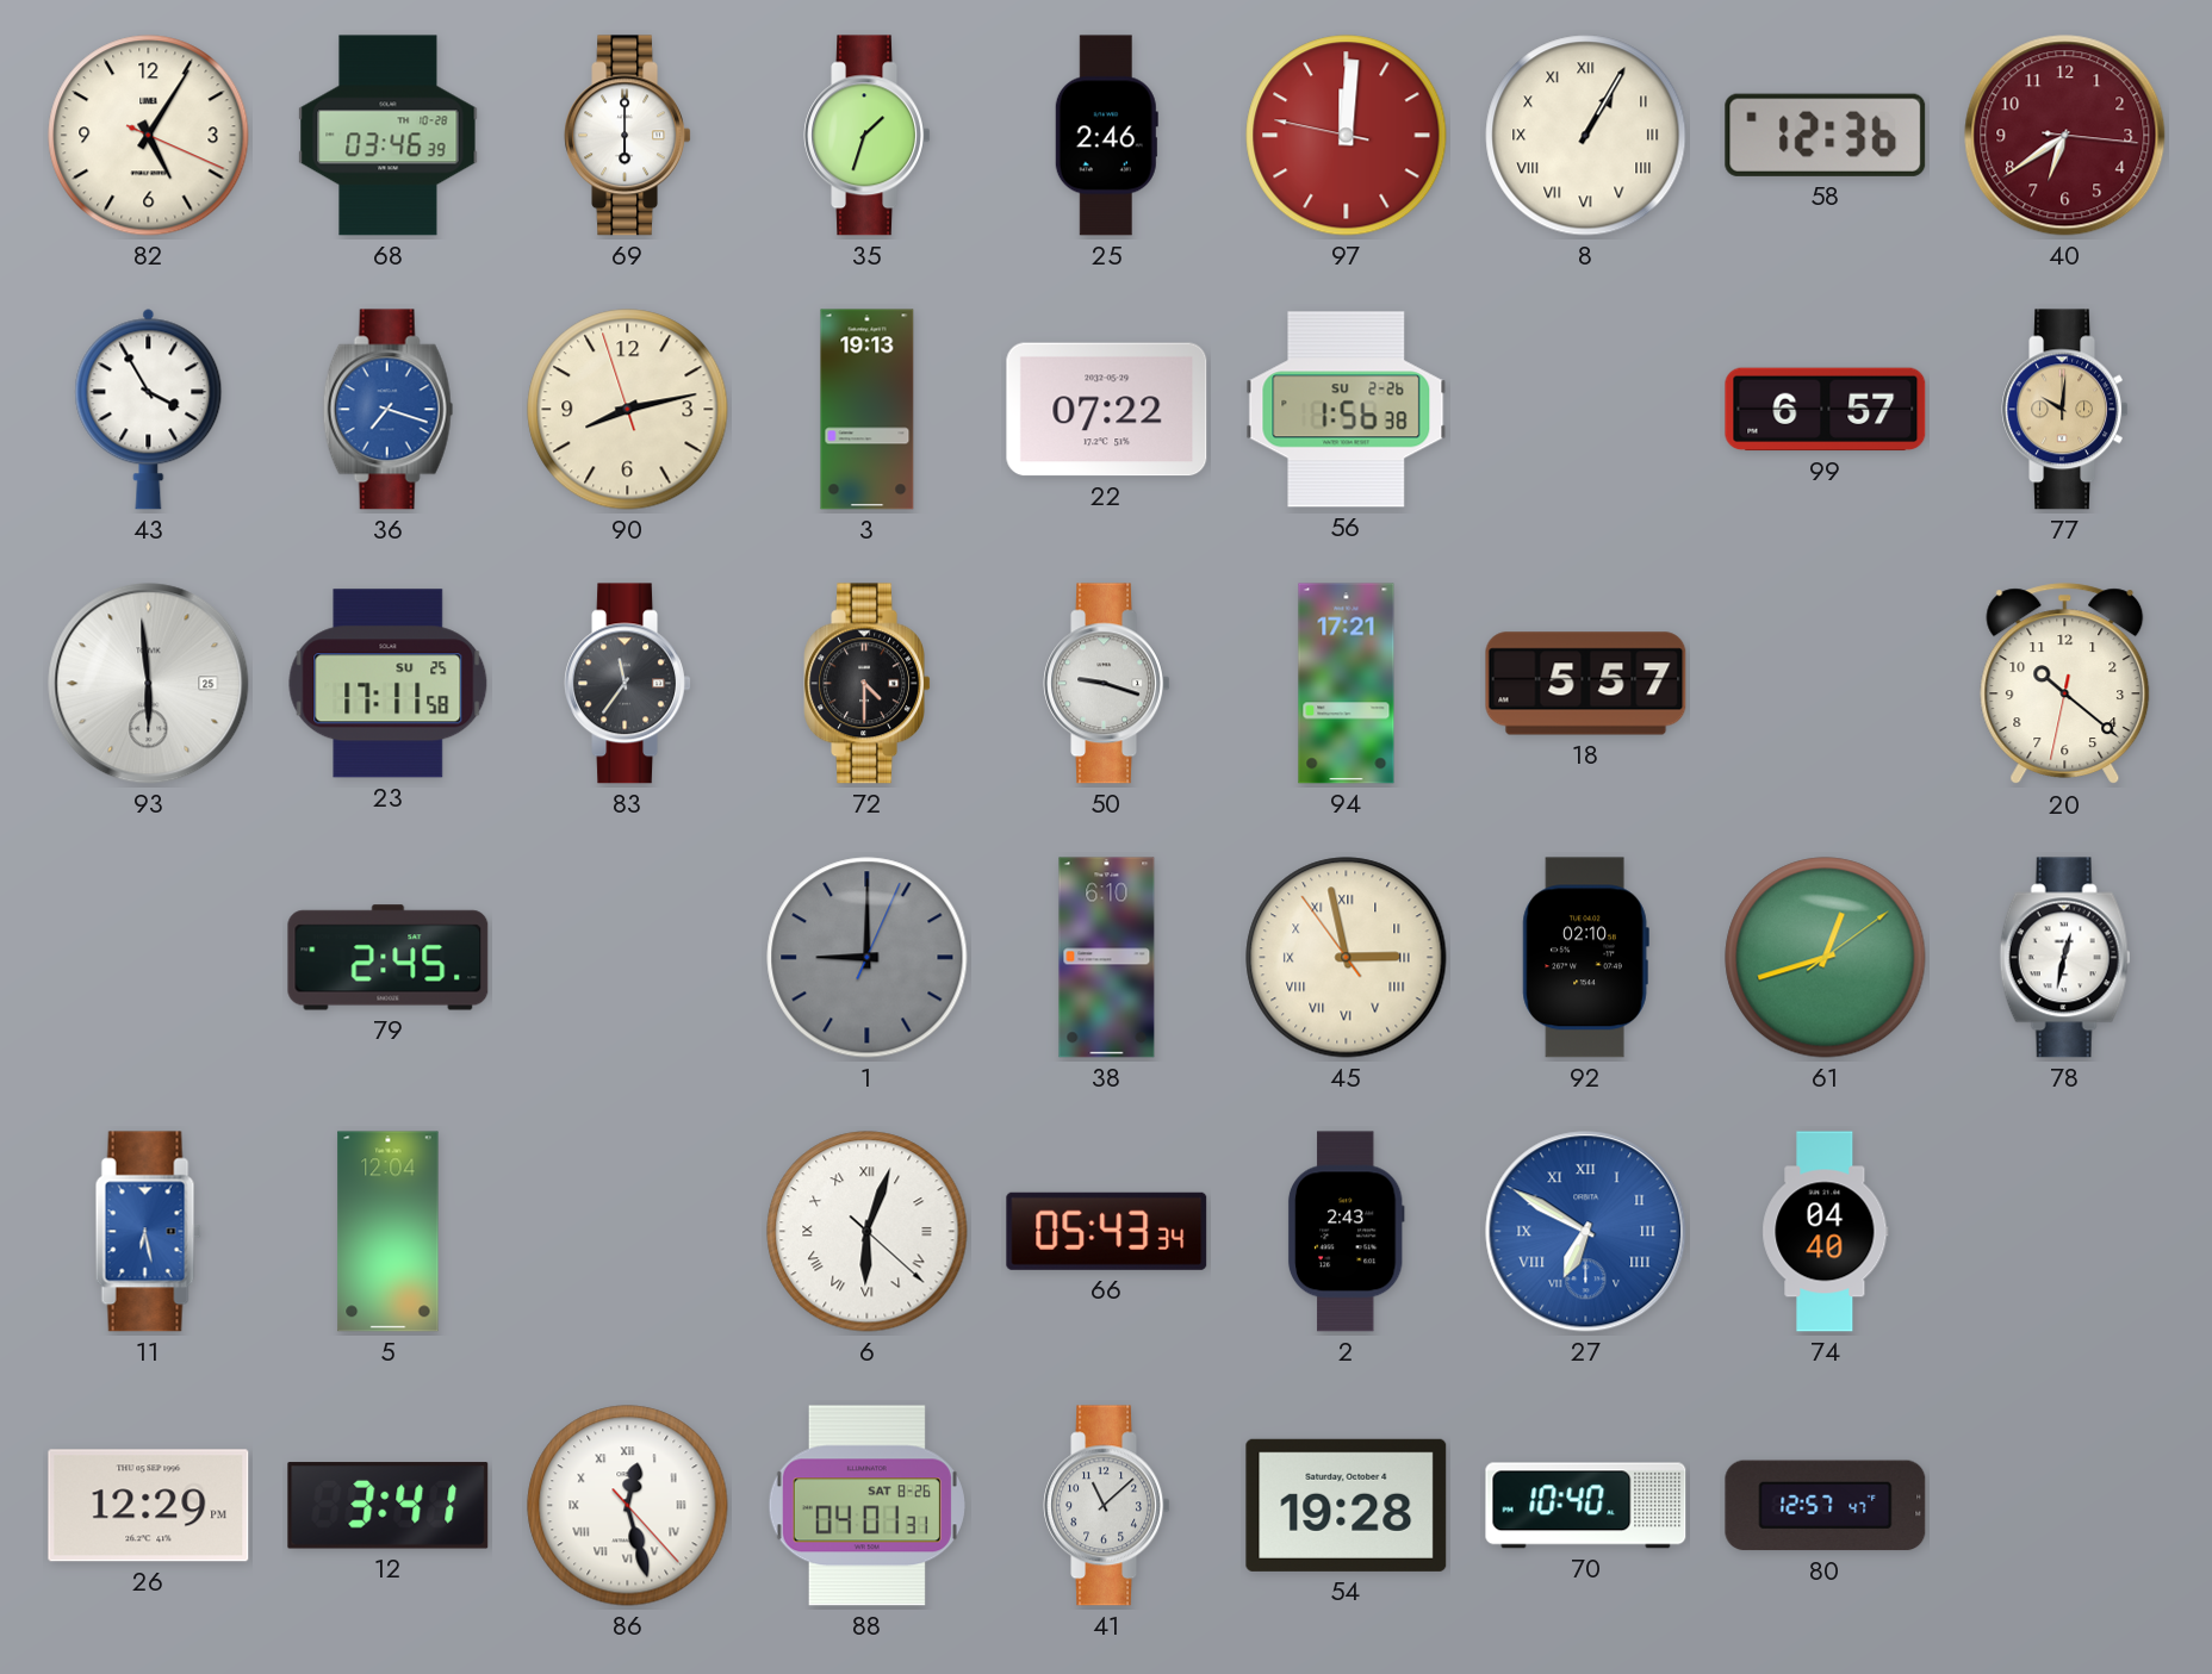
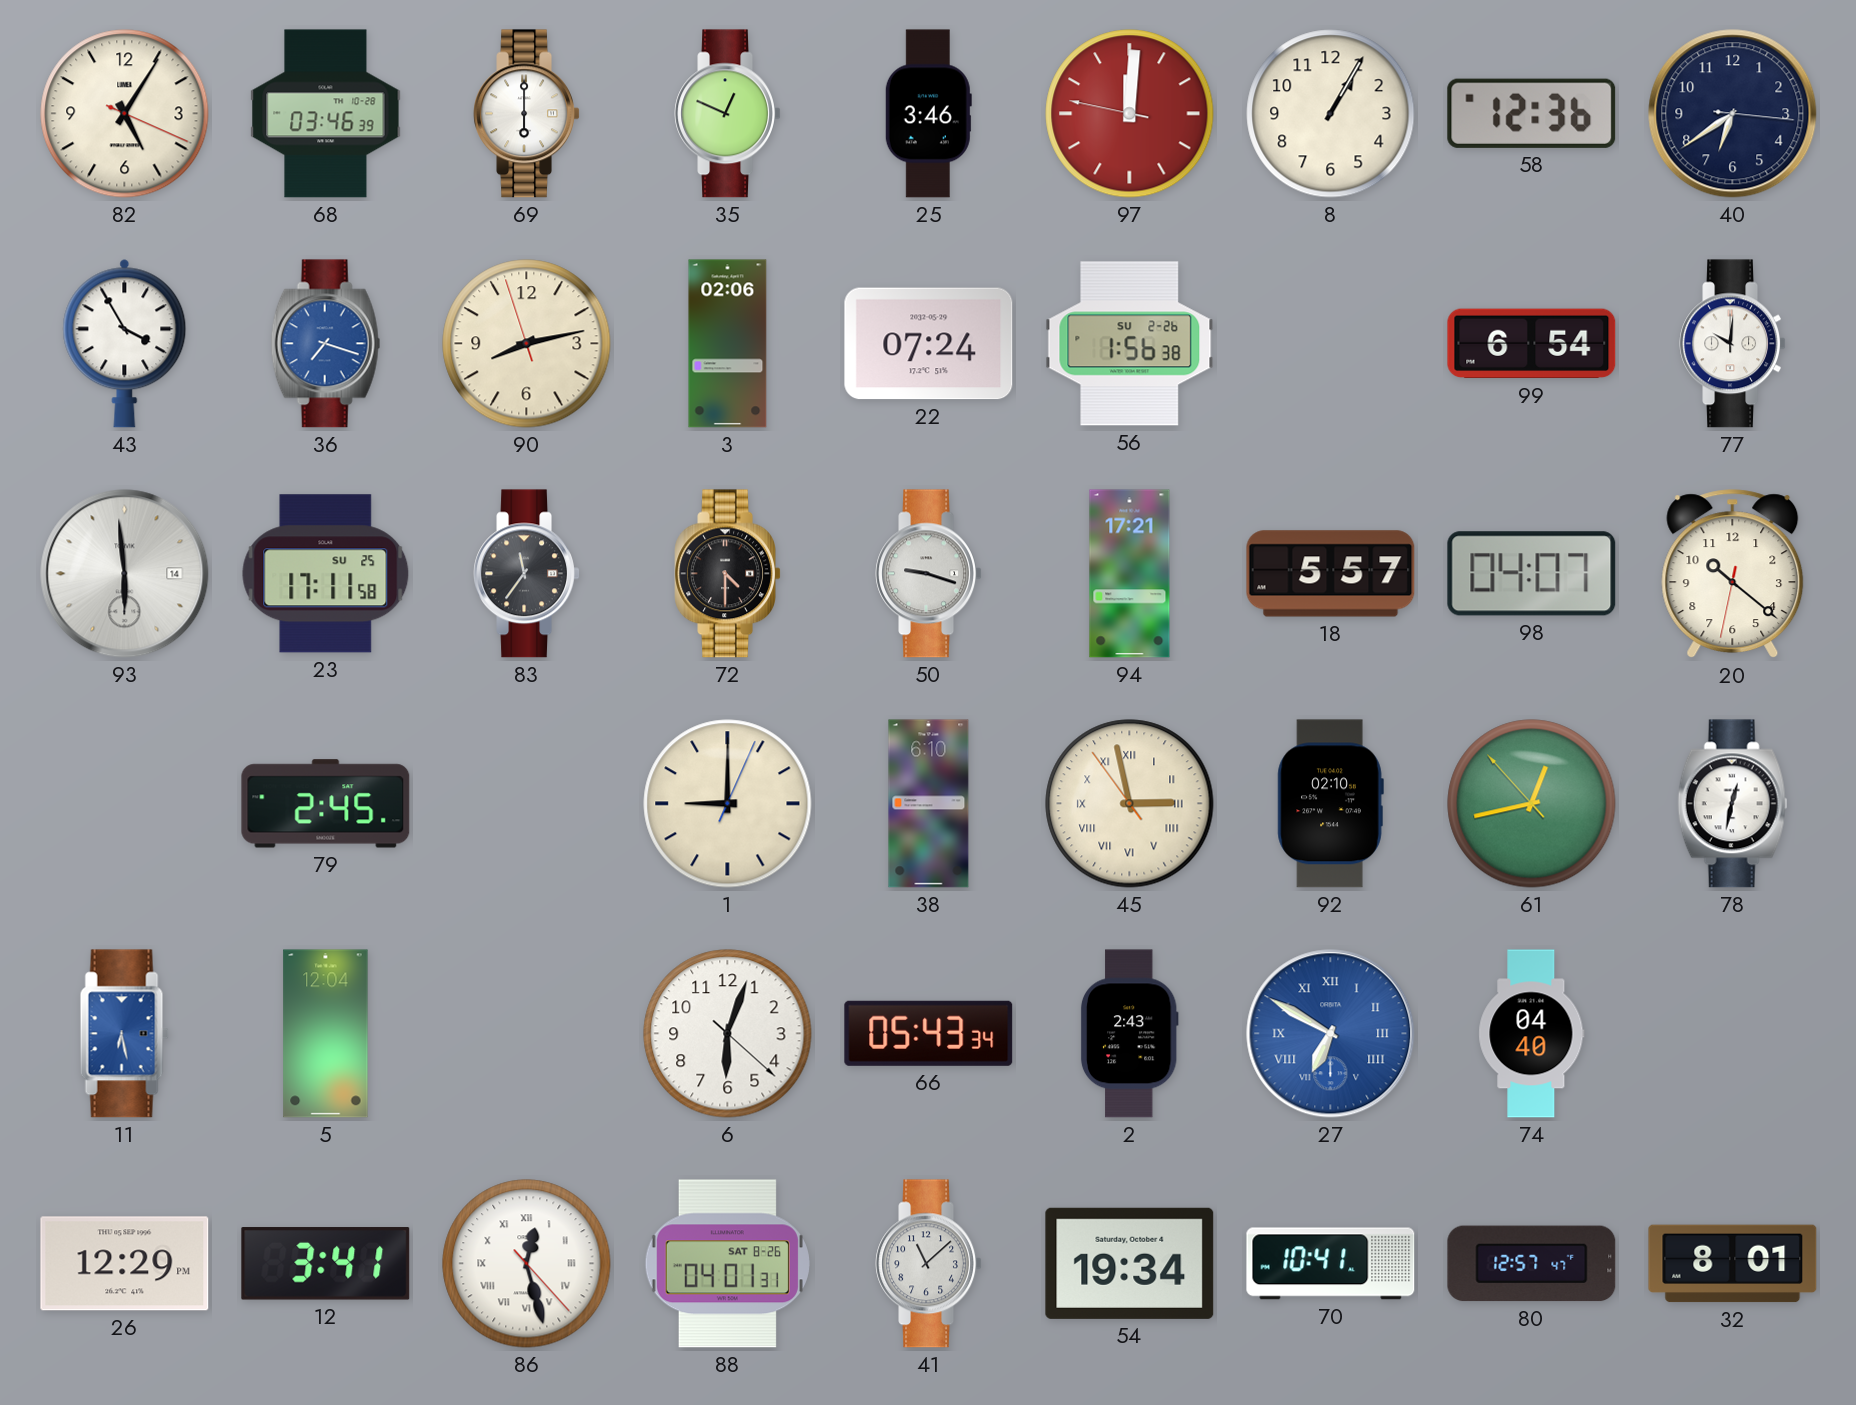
35: 1:33 -> 12:49
25: 2:46 -> 3:46
8 numerals: Roman -> Arabic
40 dial: burgundy -> navy
3: 19:13 -> 02:06
22: 07:22 -> 07:24
99: 6:57 -> 6:54
77 dial: champagne -> white
93 date: 25 -> 14
98: none -> 04:07
1 dial: grey -> cream
61: 12:42:09 -> 12:42:53
6 numerals: Roman -> Arabic
54: 19:28 -> 19:34
70: 10:40 -> 10:41
32: none -> 8:01
